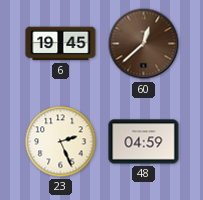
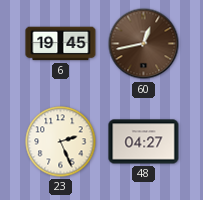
60: 12:38 -> 12:43
48: 04:59 -> 04:27
